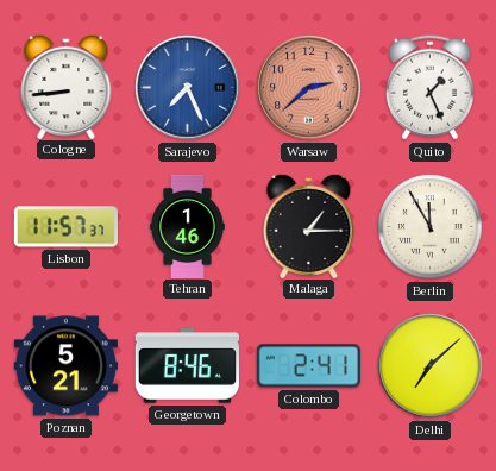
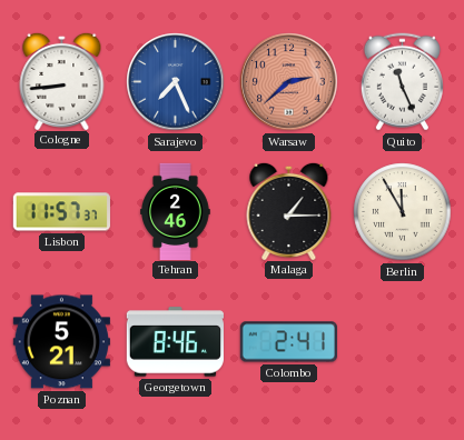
Quito: 1:26 -> 11:26
Tehran: 1:46 -> 2:46
Delhi: 7:08 -> none
